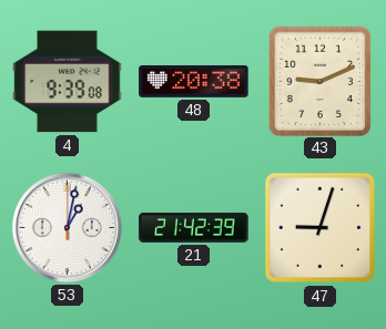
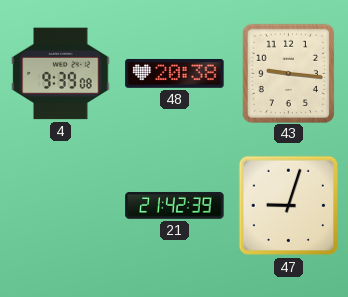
43: 9:11 -> 9:16
53: 1:02 -> none
